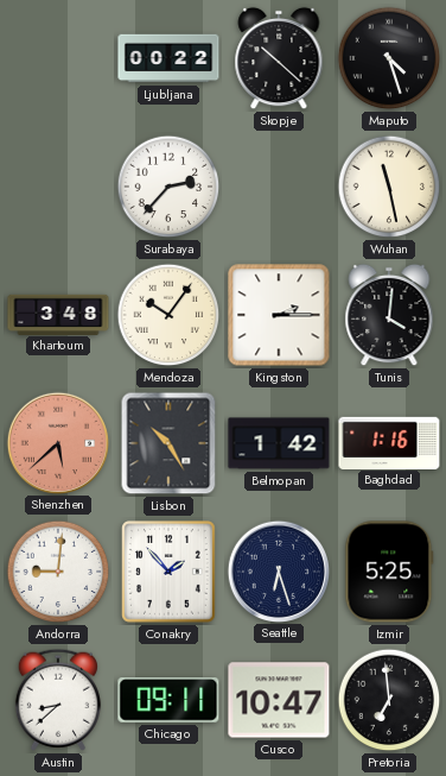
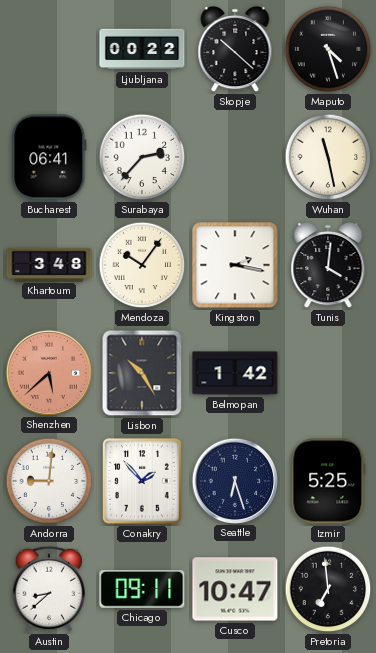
Bucharest: none -> 06:41
Kingston: 2:15 -> 2:17
Baghdad: 1:16 -> none
